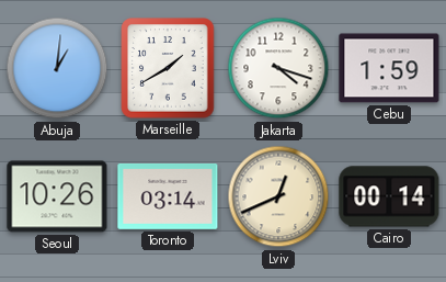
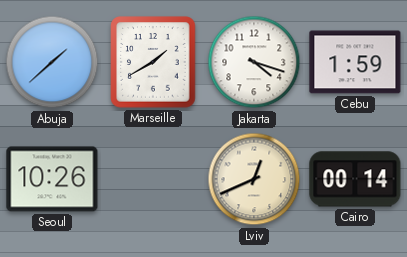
Abuja: 1:01 -> 1:38
Toronto: 03:14 -> none
